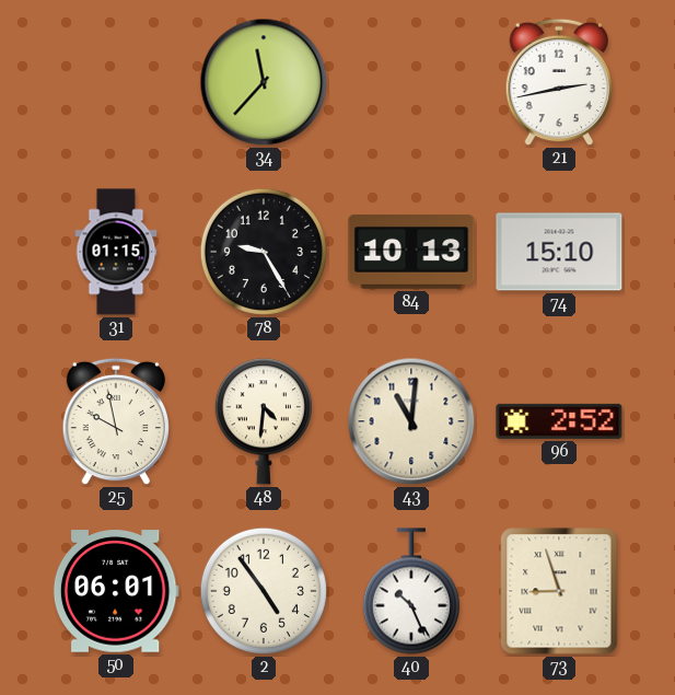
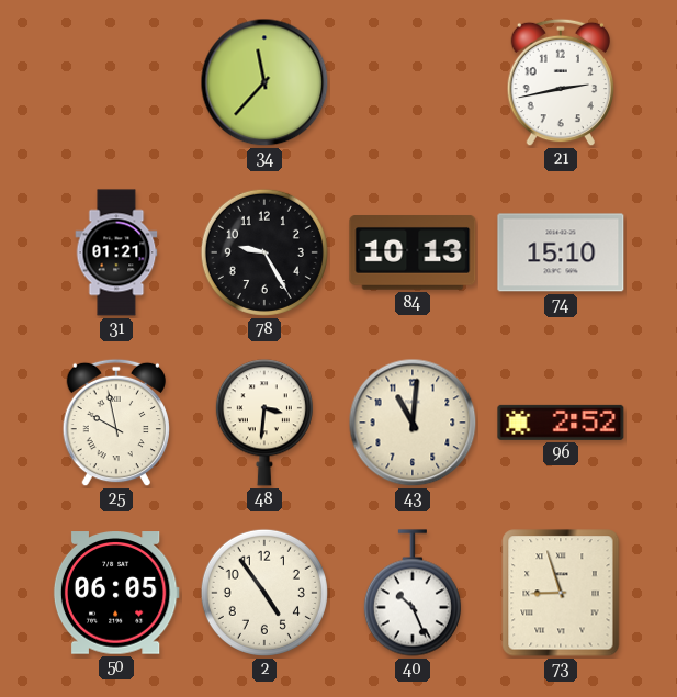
31: 01:15 -> 01:21
48: 4:31 -> 3:31
50: 06:01 -> 06:05
